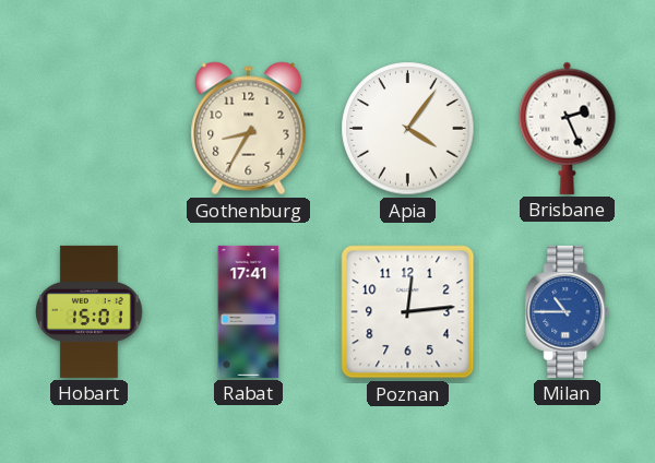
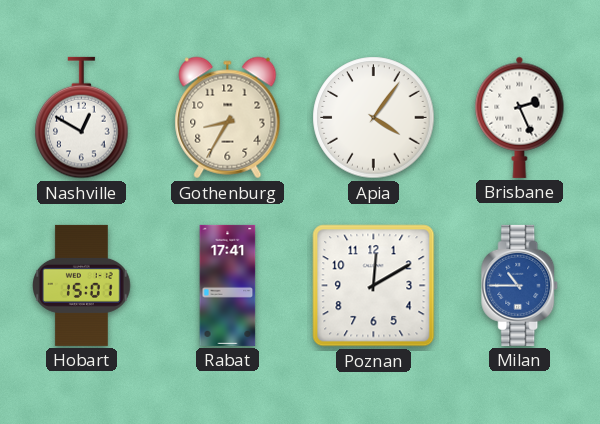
Nashville: none -> 12:50
Poznan: 12:14 -> 12:10
